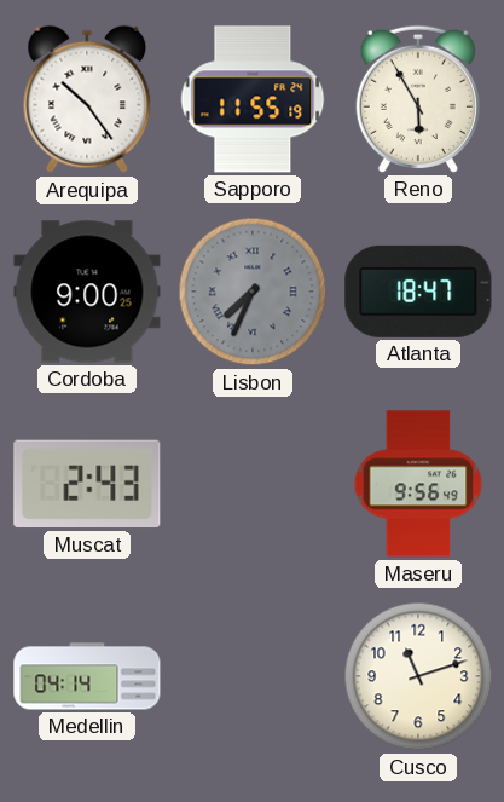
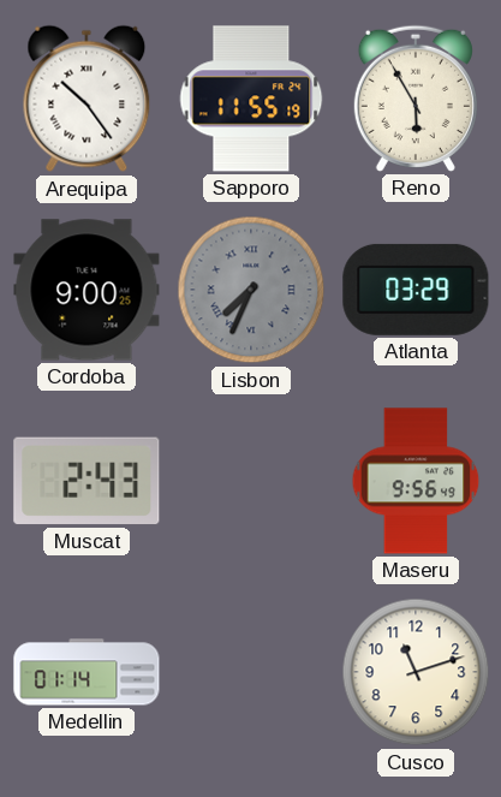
Atlanta: 18:47 -> 03:29
Medellin: 04:14 -> 01:14
